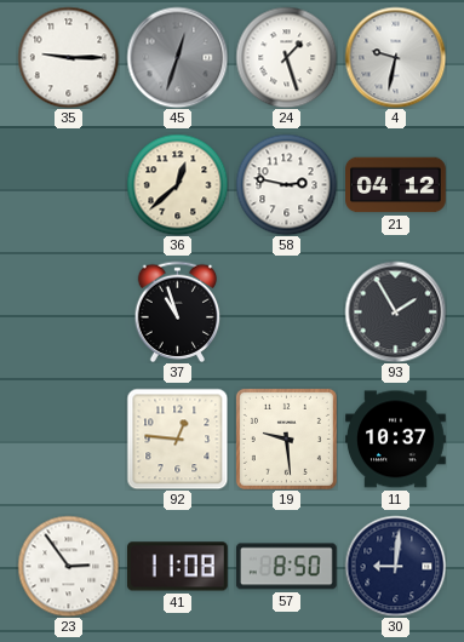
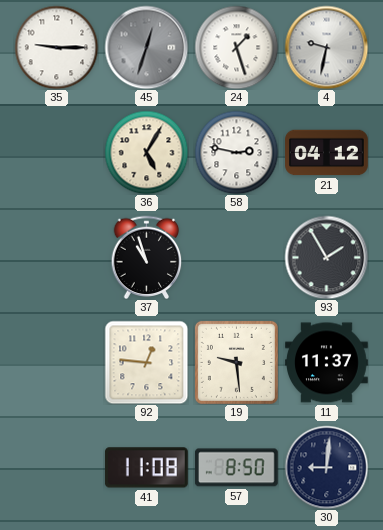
36: 12:38 -> 5:05
11: 10:37 -> 11:37
23: 2:54 -> none
